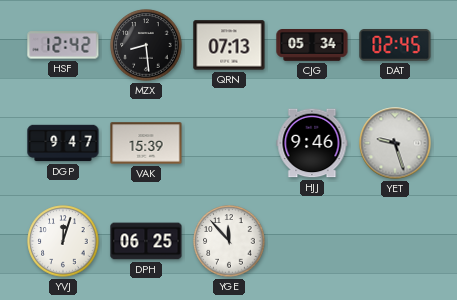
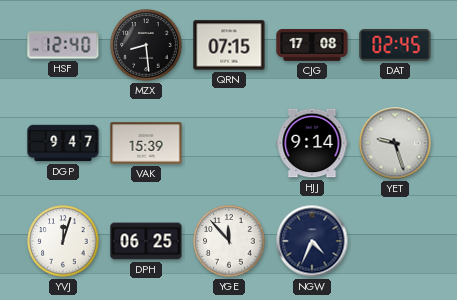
HSF: 12:42 -> 12:40
QRN: 07:13 -> 07:15
CJG: 05:34 -> 17:08
HJJ: 9:46 -> 9:14
NGW: none -> 4:34
